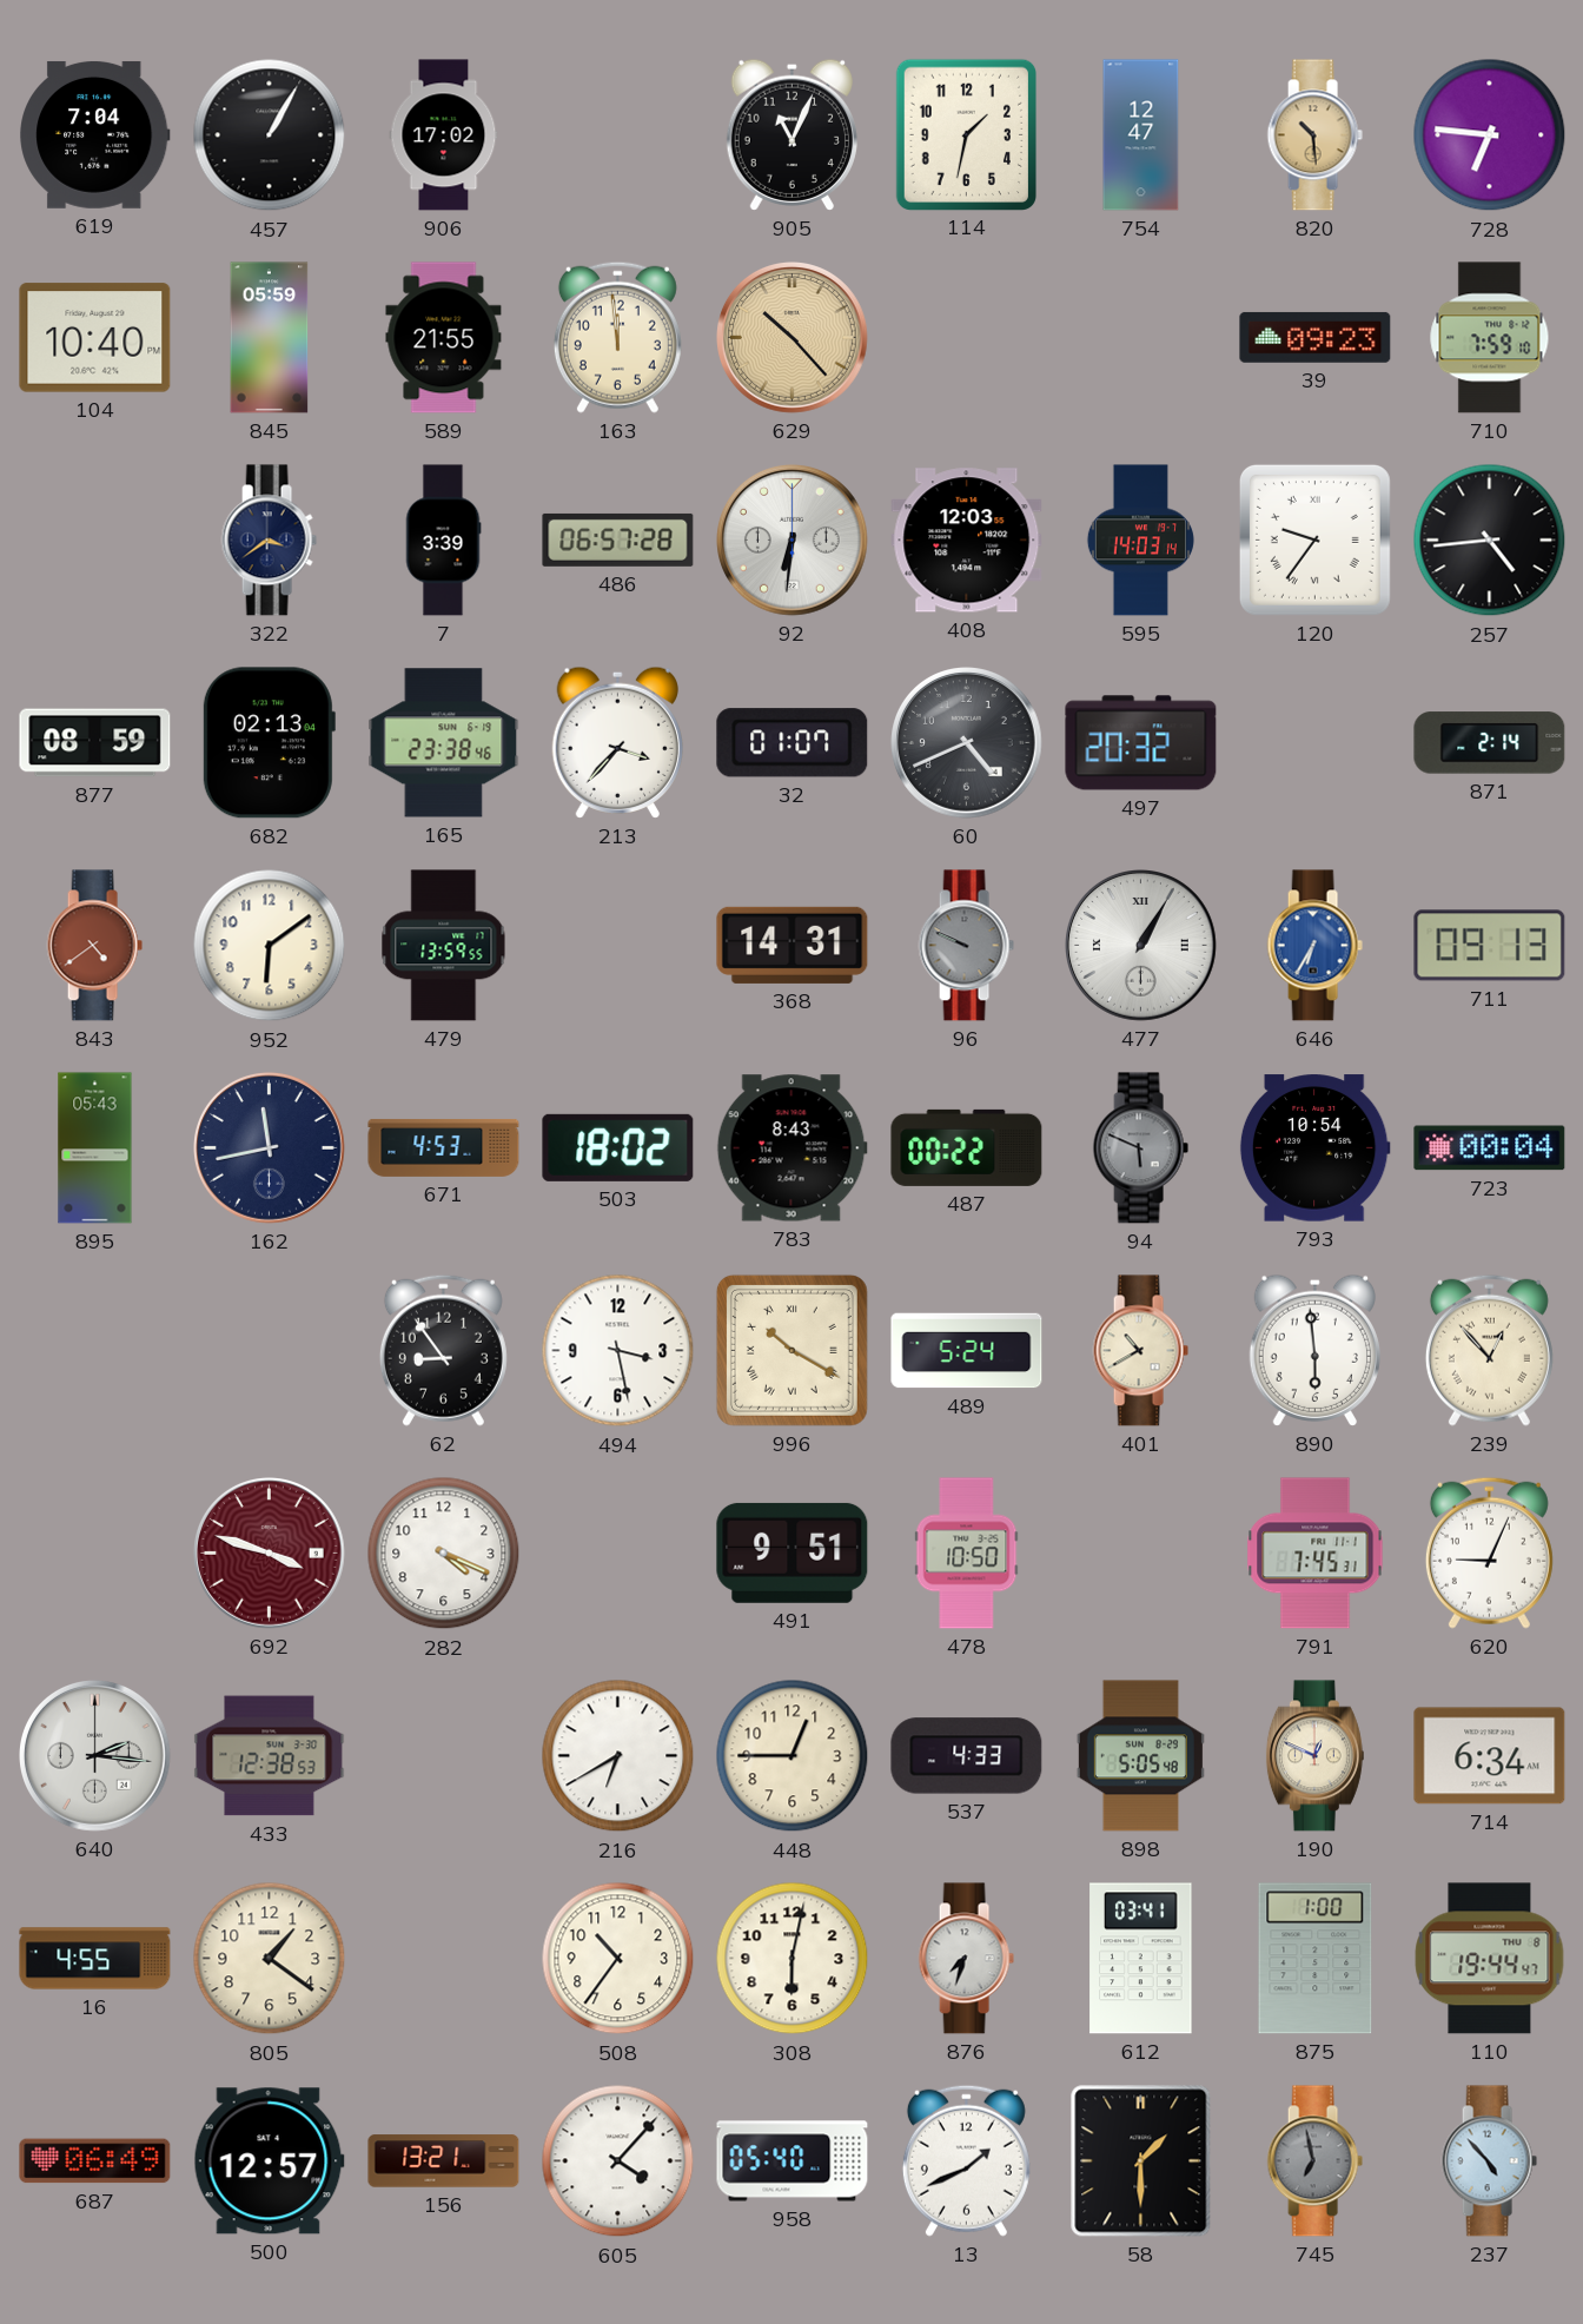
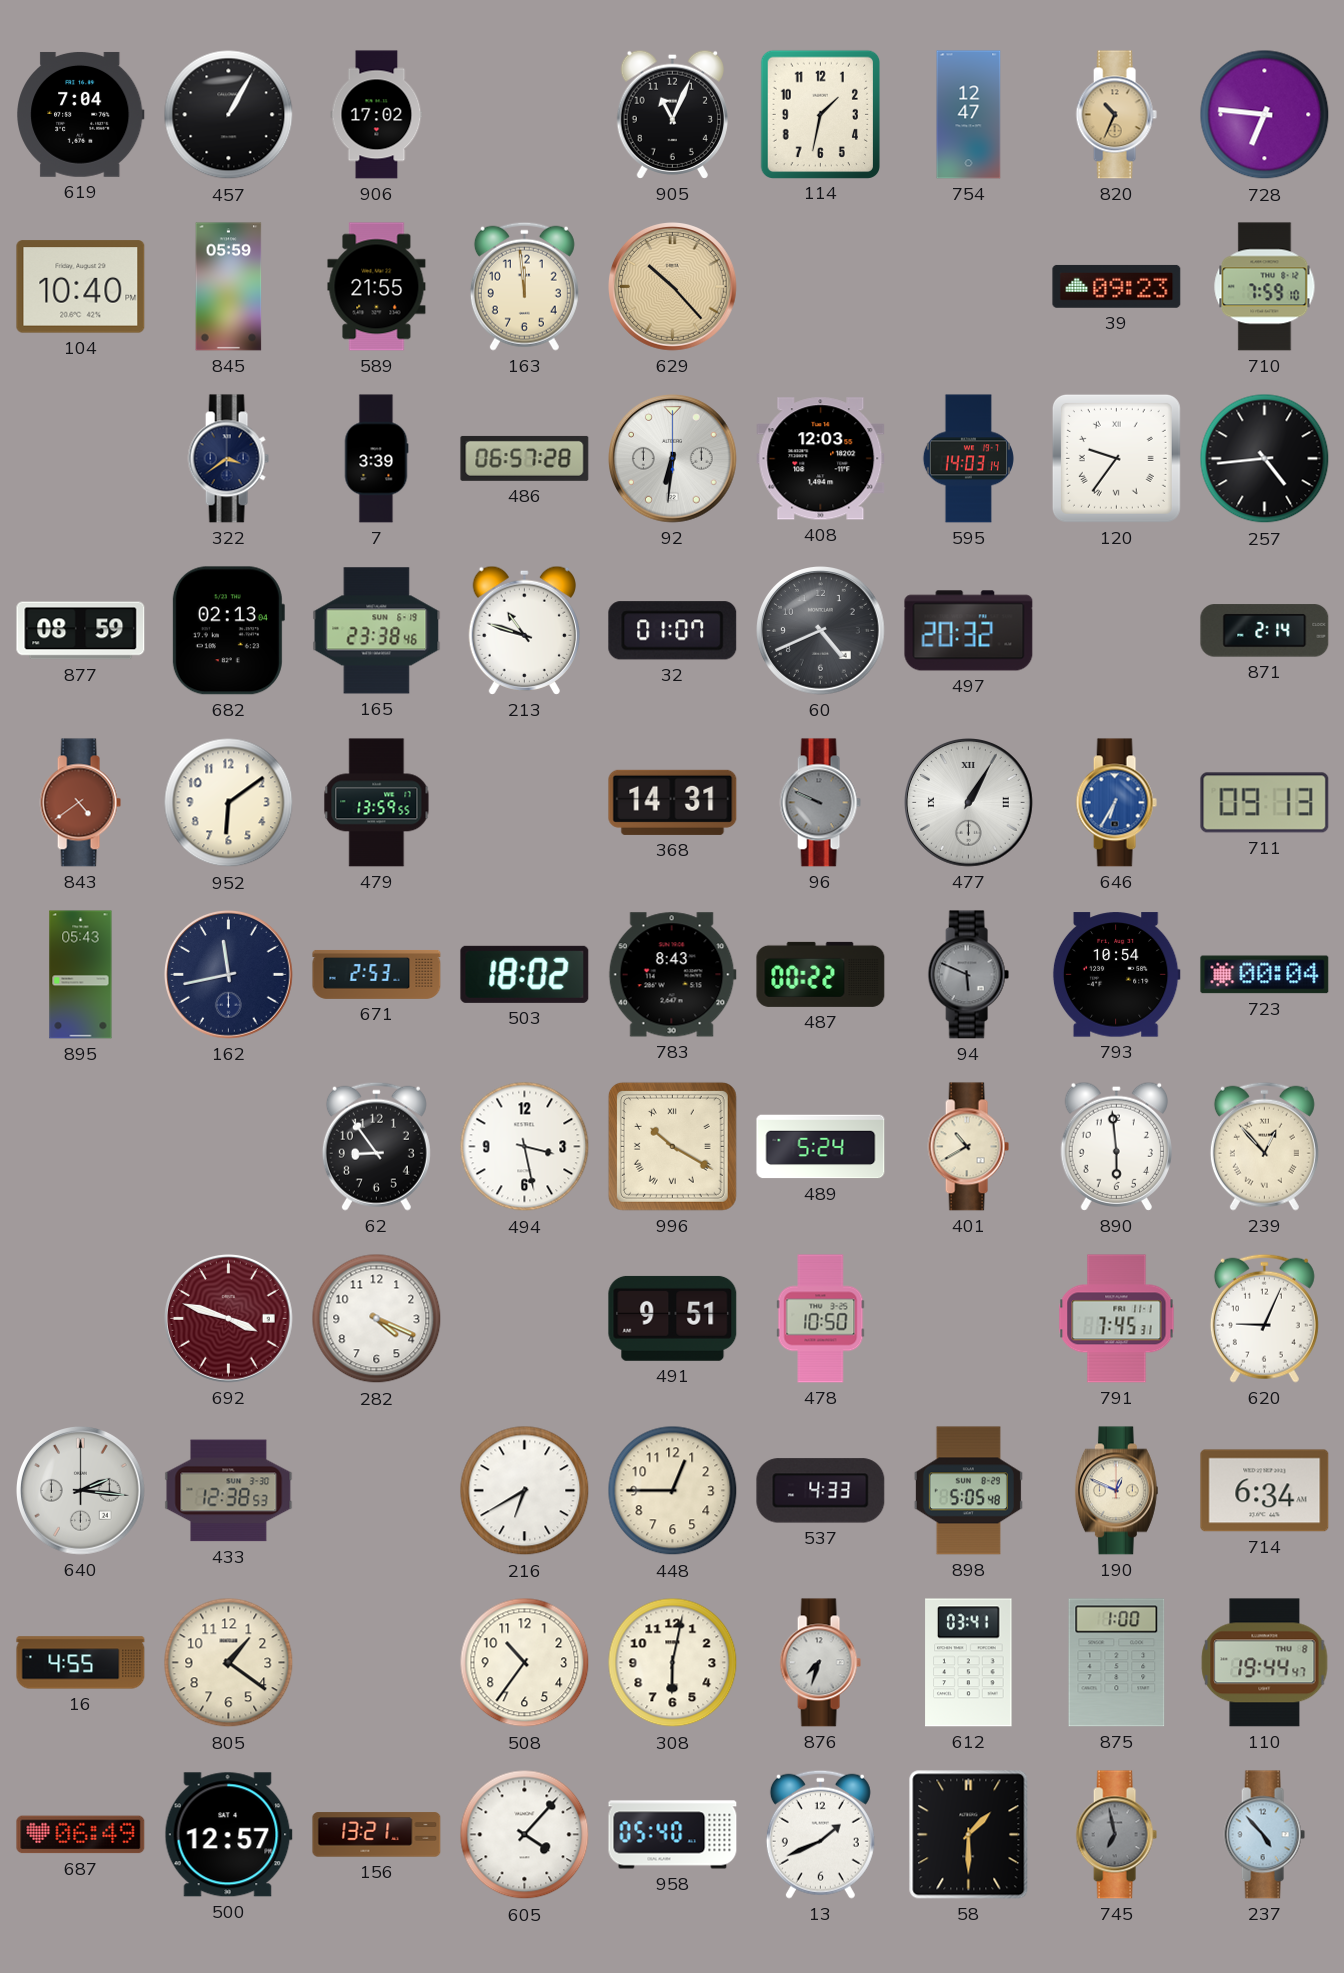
820: 10:29 -> 10:34
213: 3:37 -> 10:48
671: 4:53 -> 2:53
